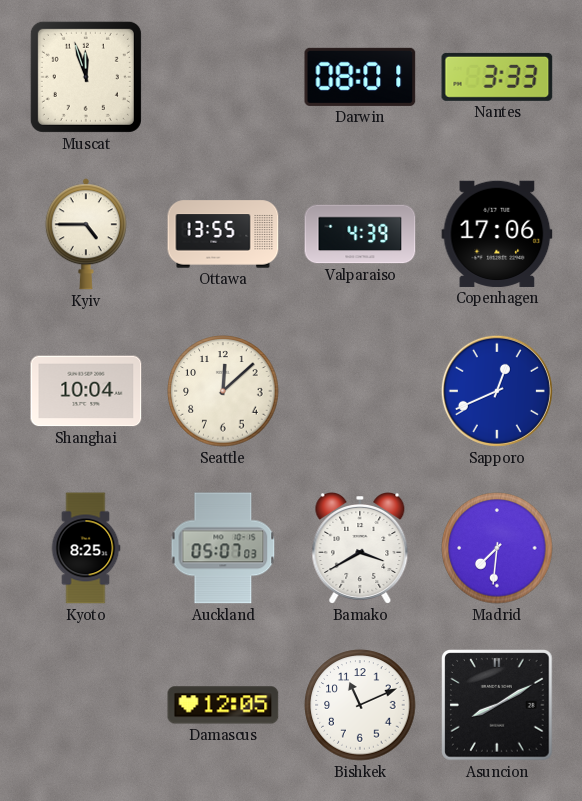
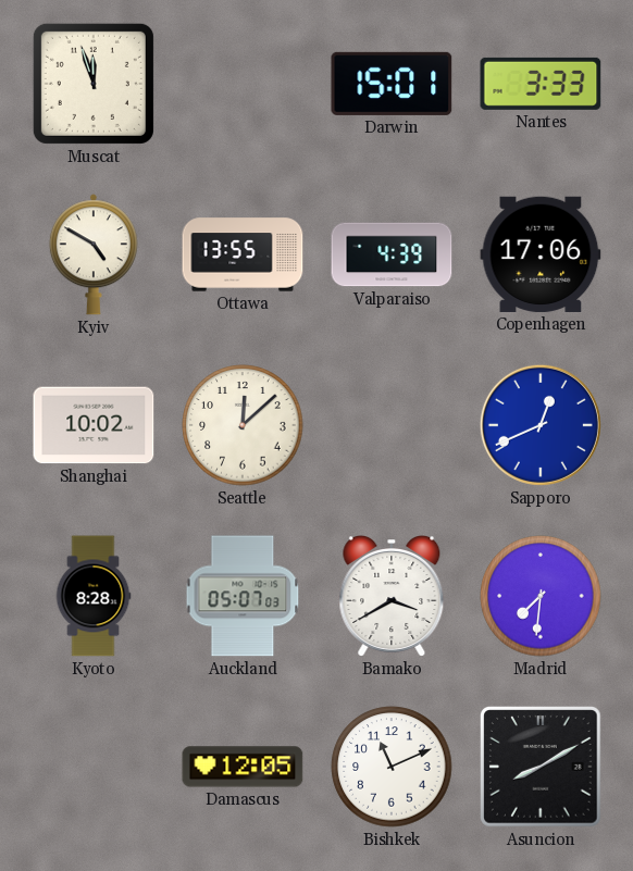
Darwin: 08:01 -> 15:01
Kyiv: 4:45 -> 4:50
Shanghai: 10:04 -> 10:02
Kyoto: 8:25 -> 8:28
